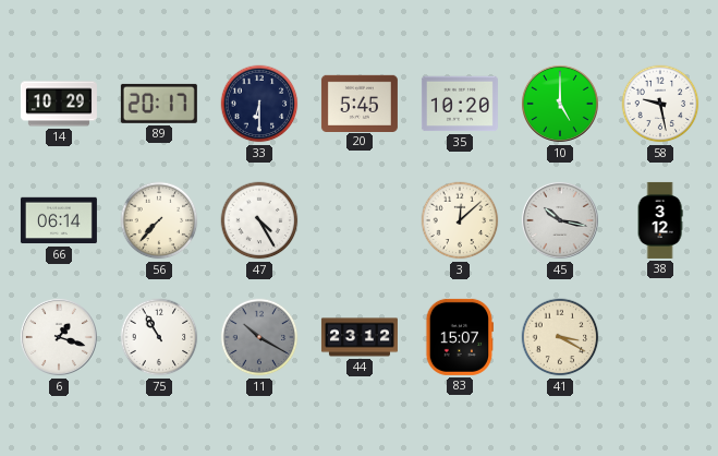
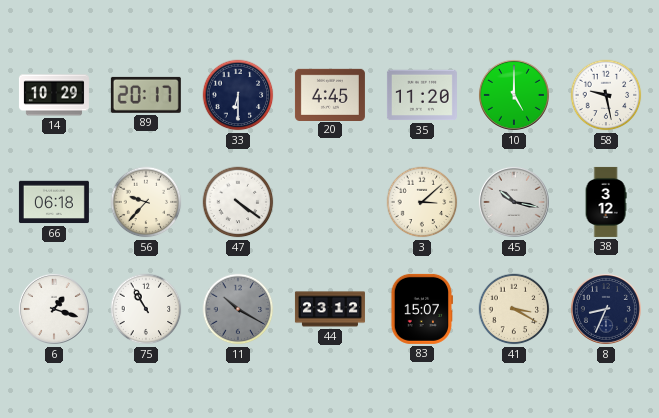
20: 5:45 -> 4:45
35: 10:20 -> 11:20
66: 06:14 -> 06:18
56: 7:37 -> 9:37
47: 4:25 -> 4:21
3: 12:08 -> 3:08
8: none -> 8:34
